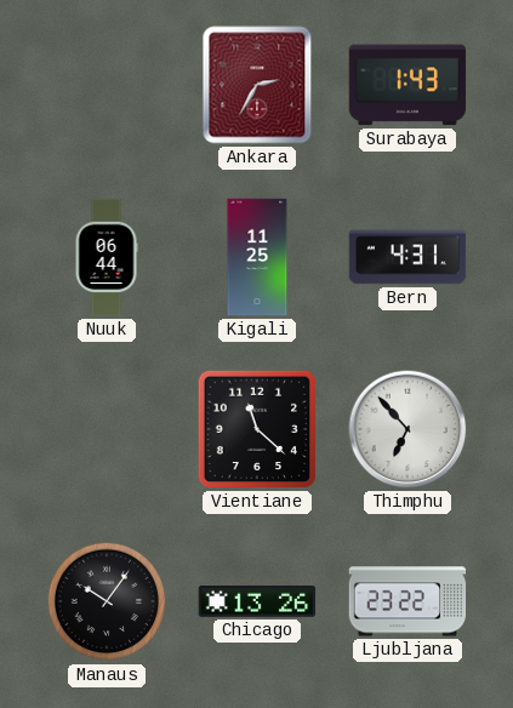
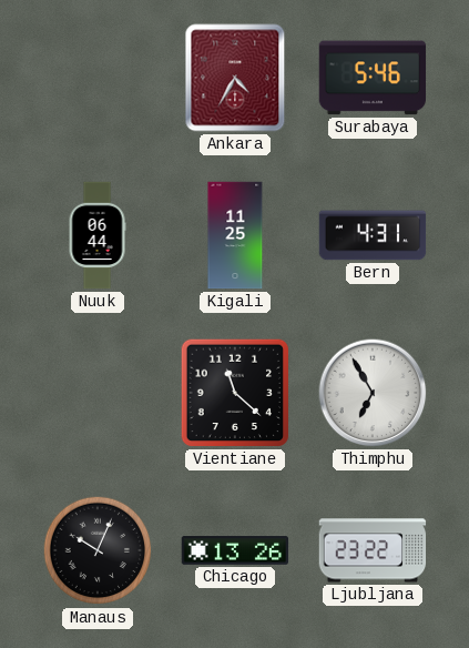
Ankara: 2:35 -> 4:35
Surabaya: 1:43 -> 5:46
Thimphu: 6:53 -> 6:55
Manaus: 10:06 -> 10:04
